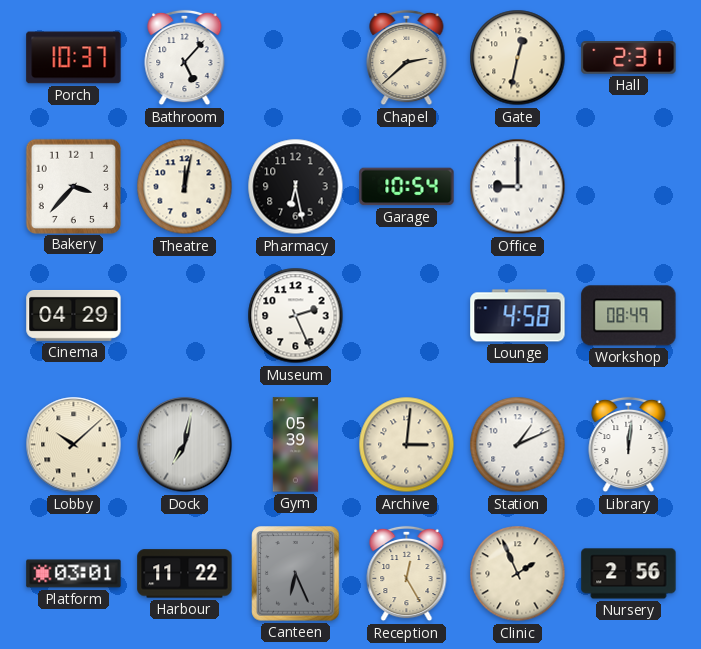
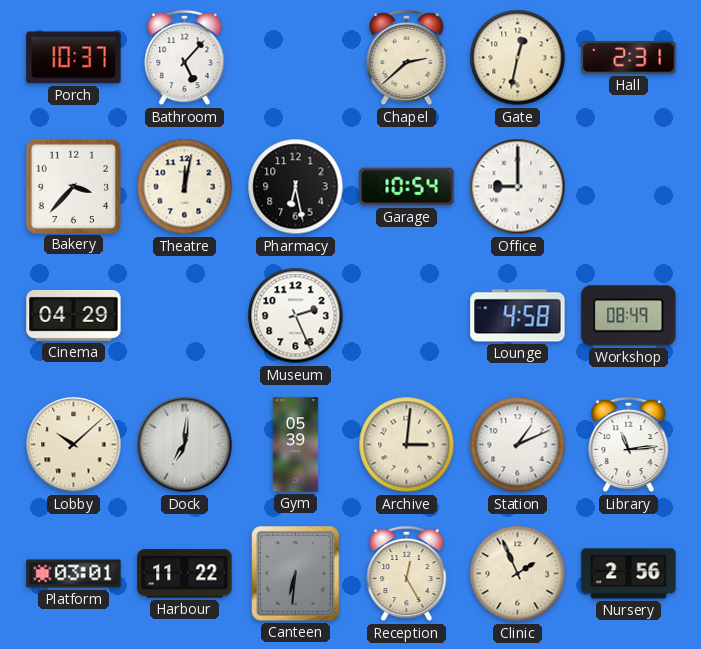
Dock: 7:02 -> 7:01
Library: 12:01 -> 11:14
Canteen: 6:26 -> 6:31
